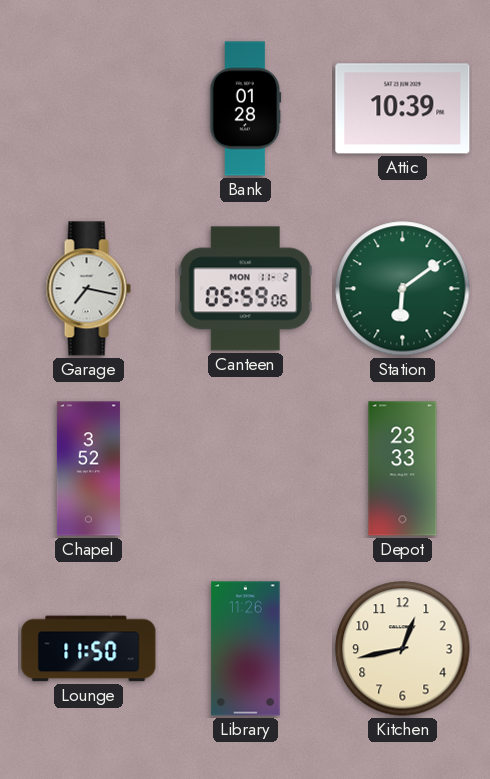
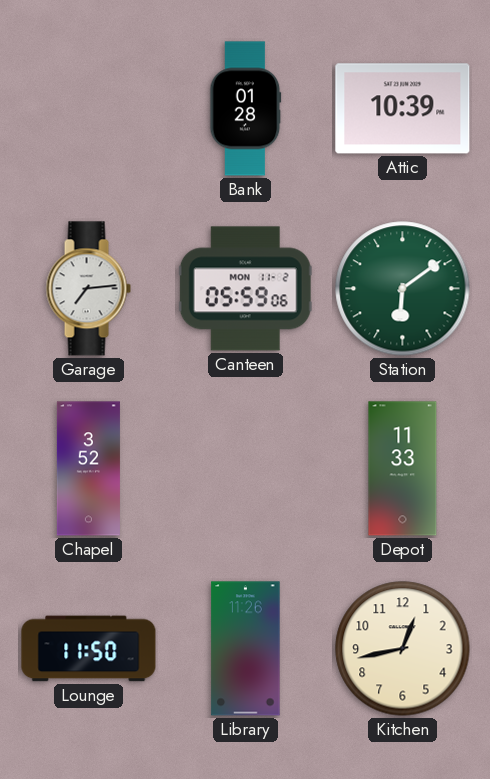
Garage: 7:17 -> 7:14
Depot: 23:33 -> 11:33
